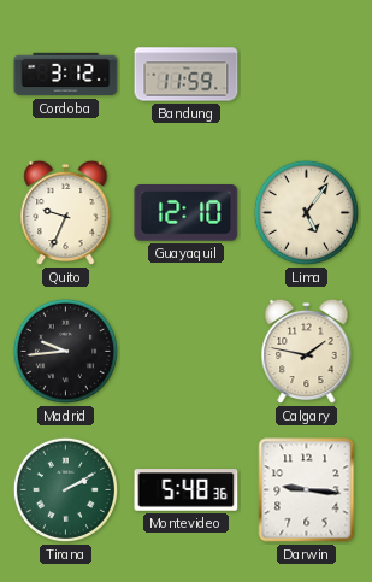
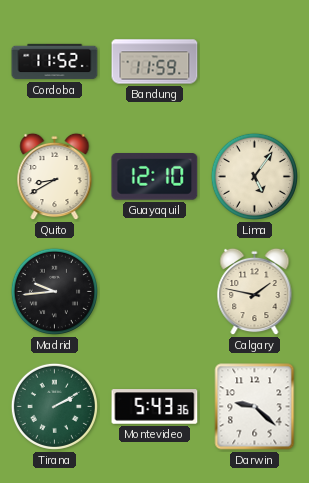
Cordoba: 3:12 -> 11:52
Quito: 9:34 -> 8:40
Montevideo: 5:48 -> 5:43
Darwin: 9:16 -> 9:22
